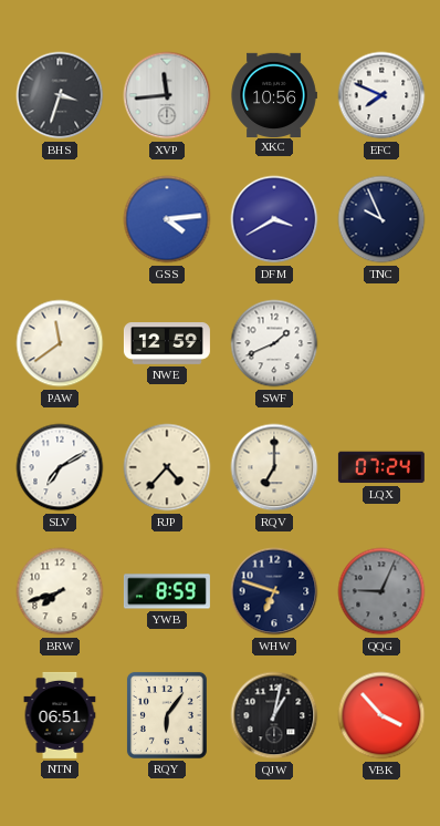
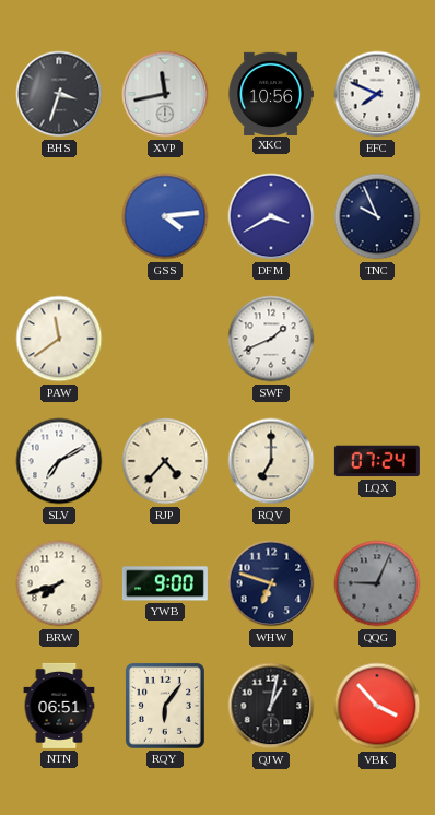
XVP: 11:44 -> 11:43
NWE: 12:59 -> none
YWB: 8:59 -> 9:00
